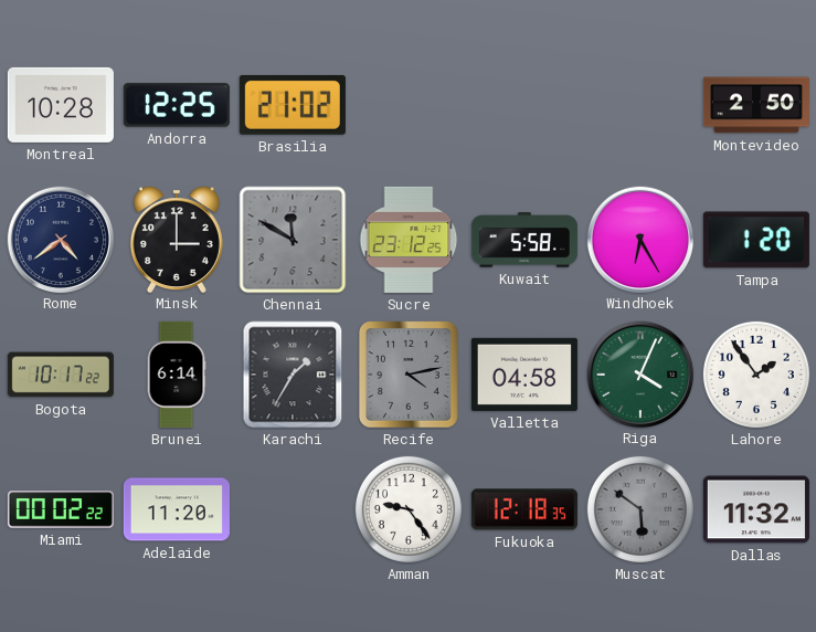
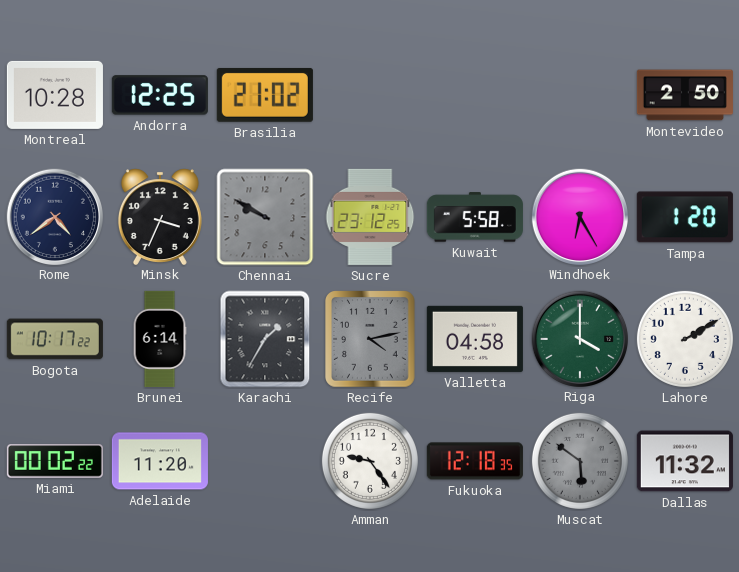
Minsk: 3:00 -> 3:34
Chennai: 11:50 -> 9:50
Riga: 4:04 -> 4:00
Lahore: 1:54 -> 2:10
